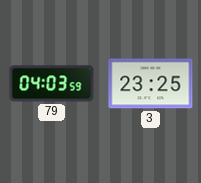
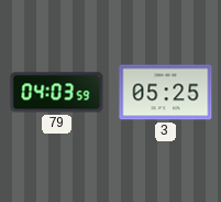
3: 23:25 -> 05:25
